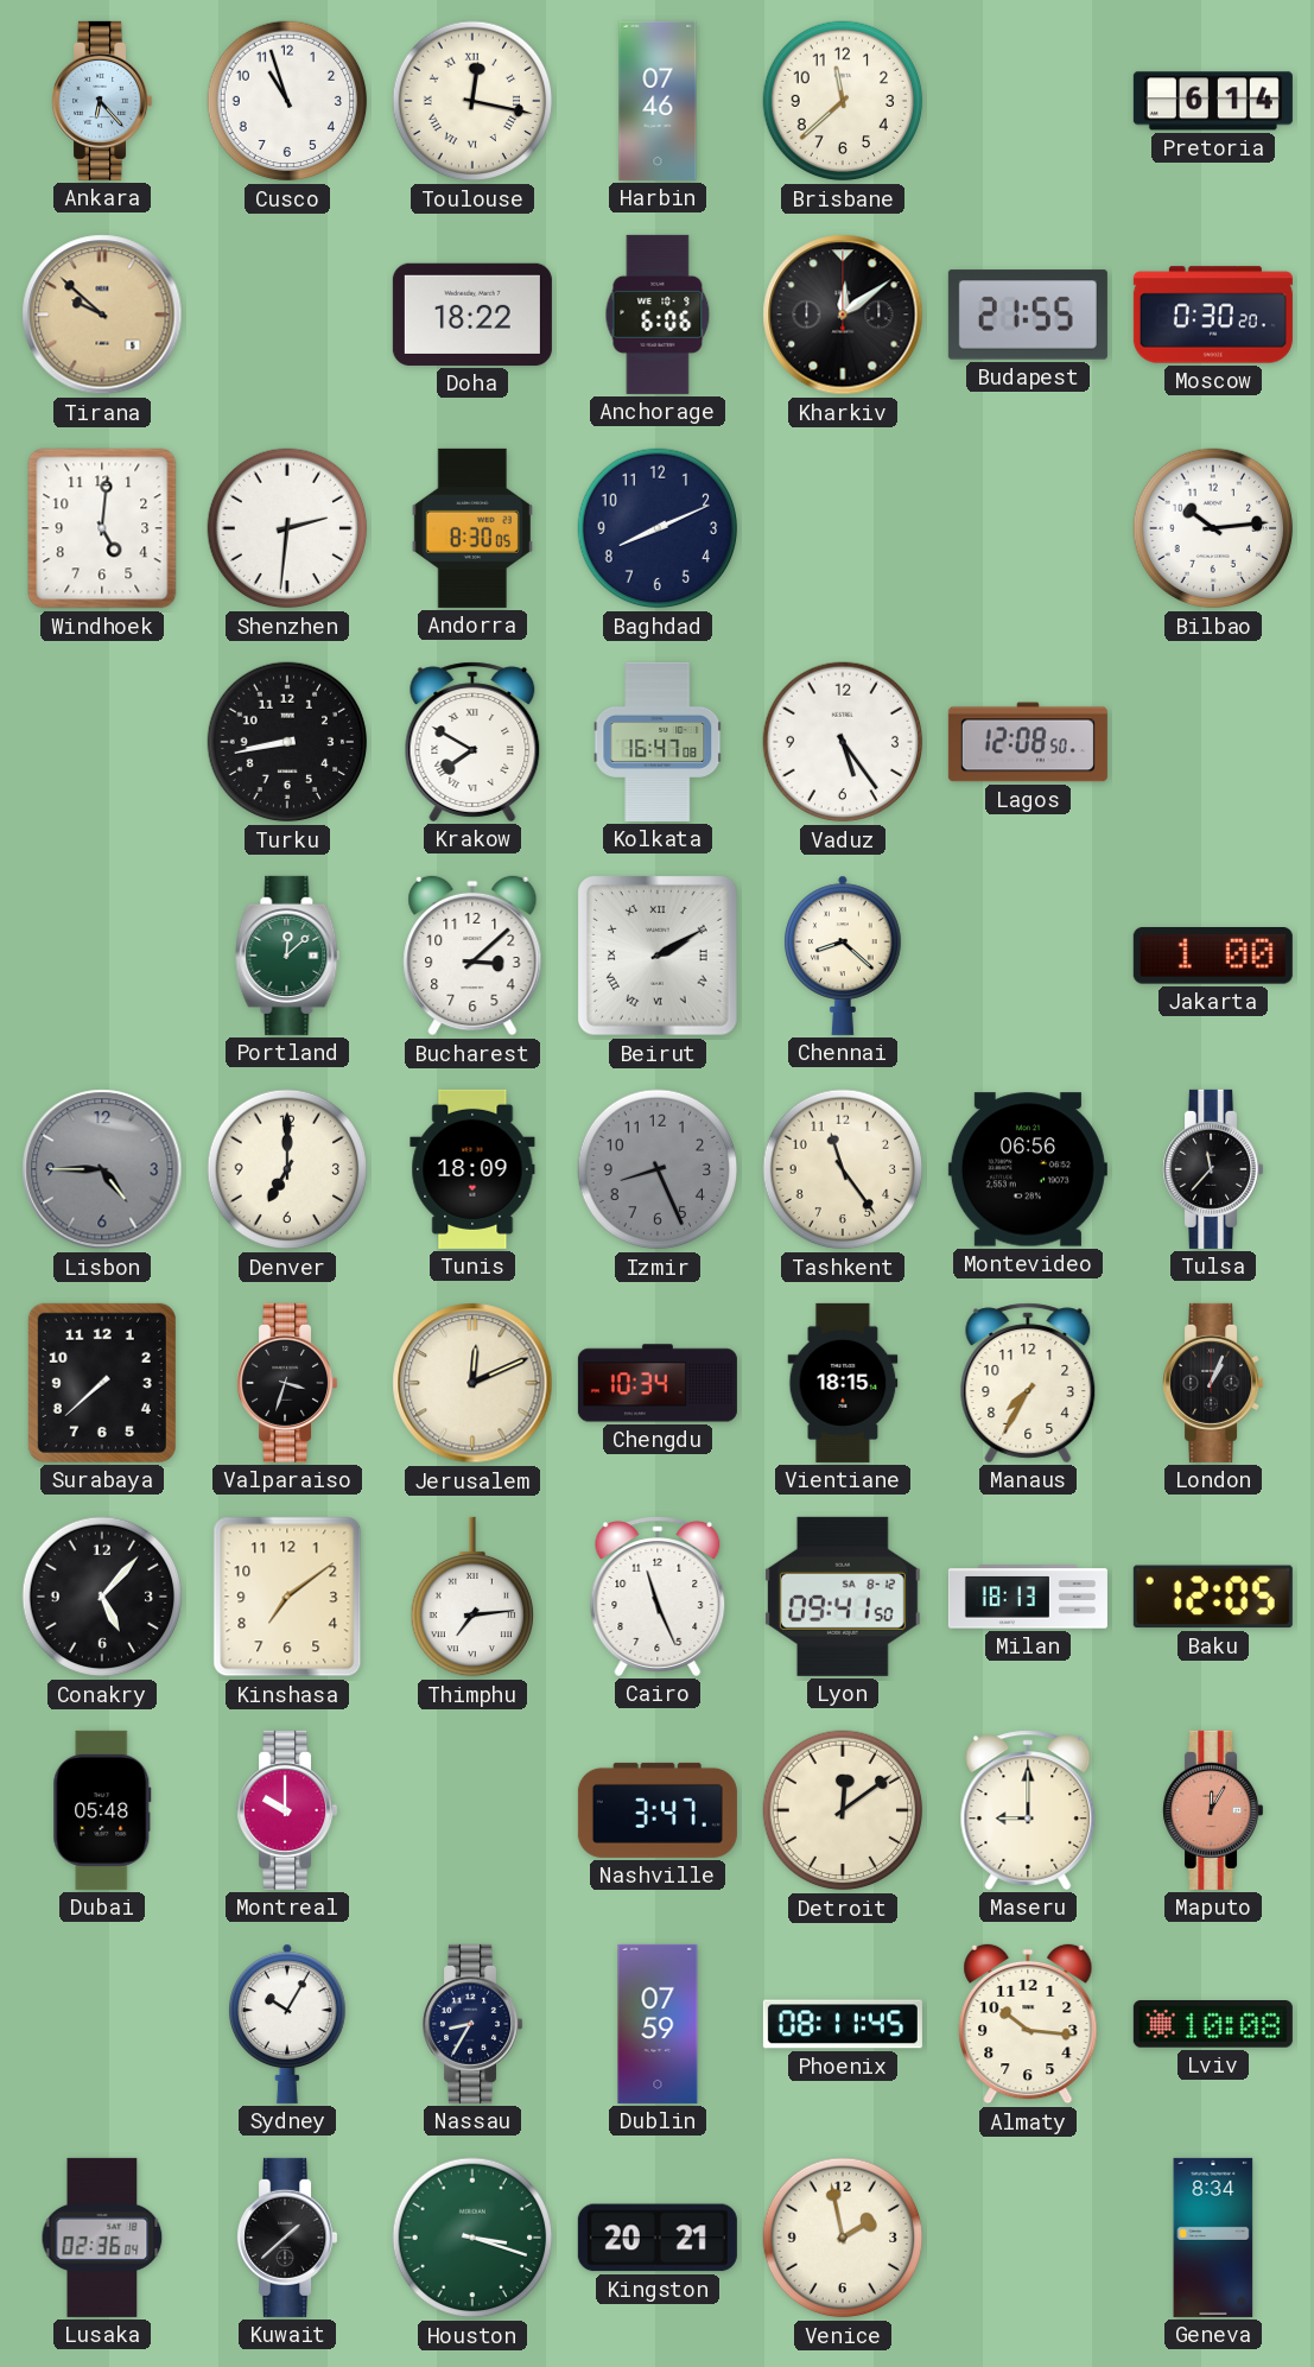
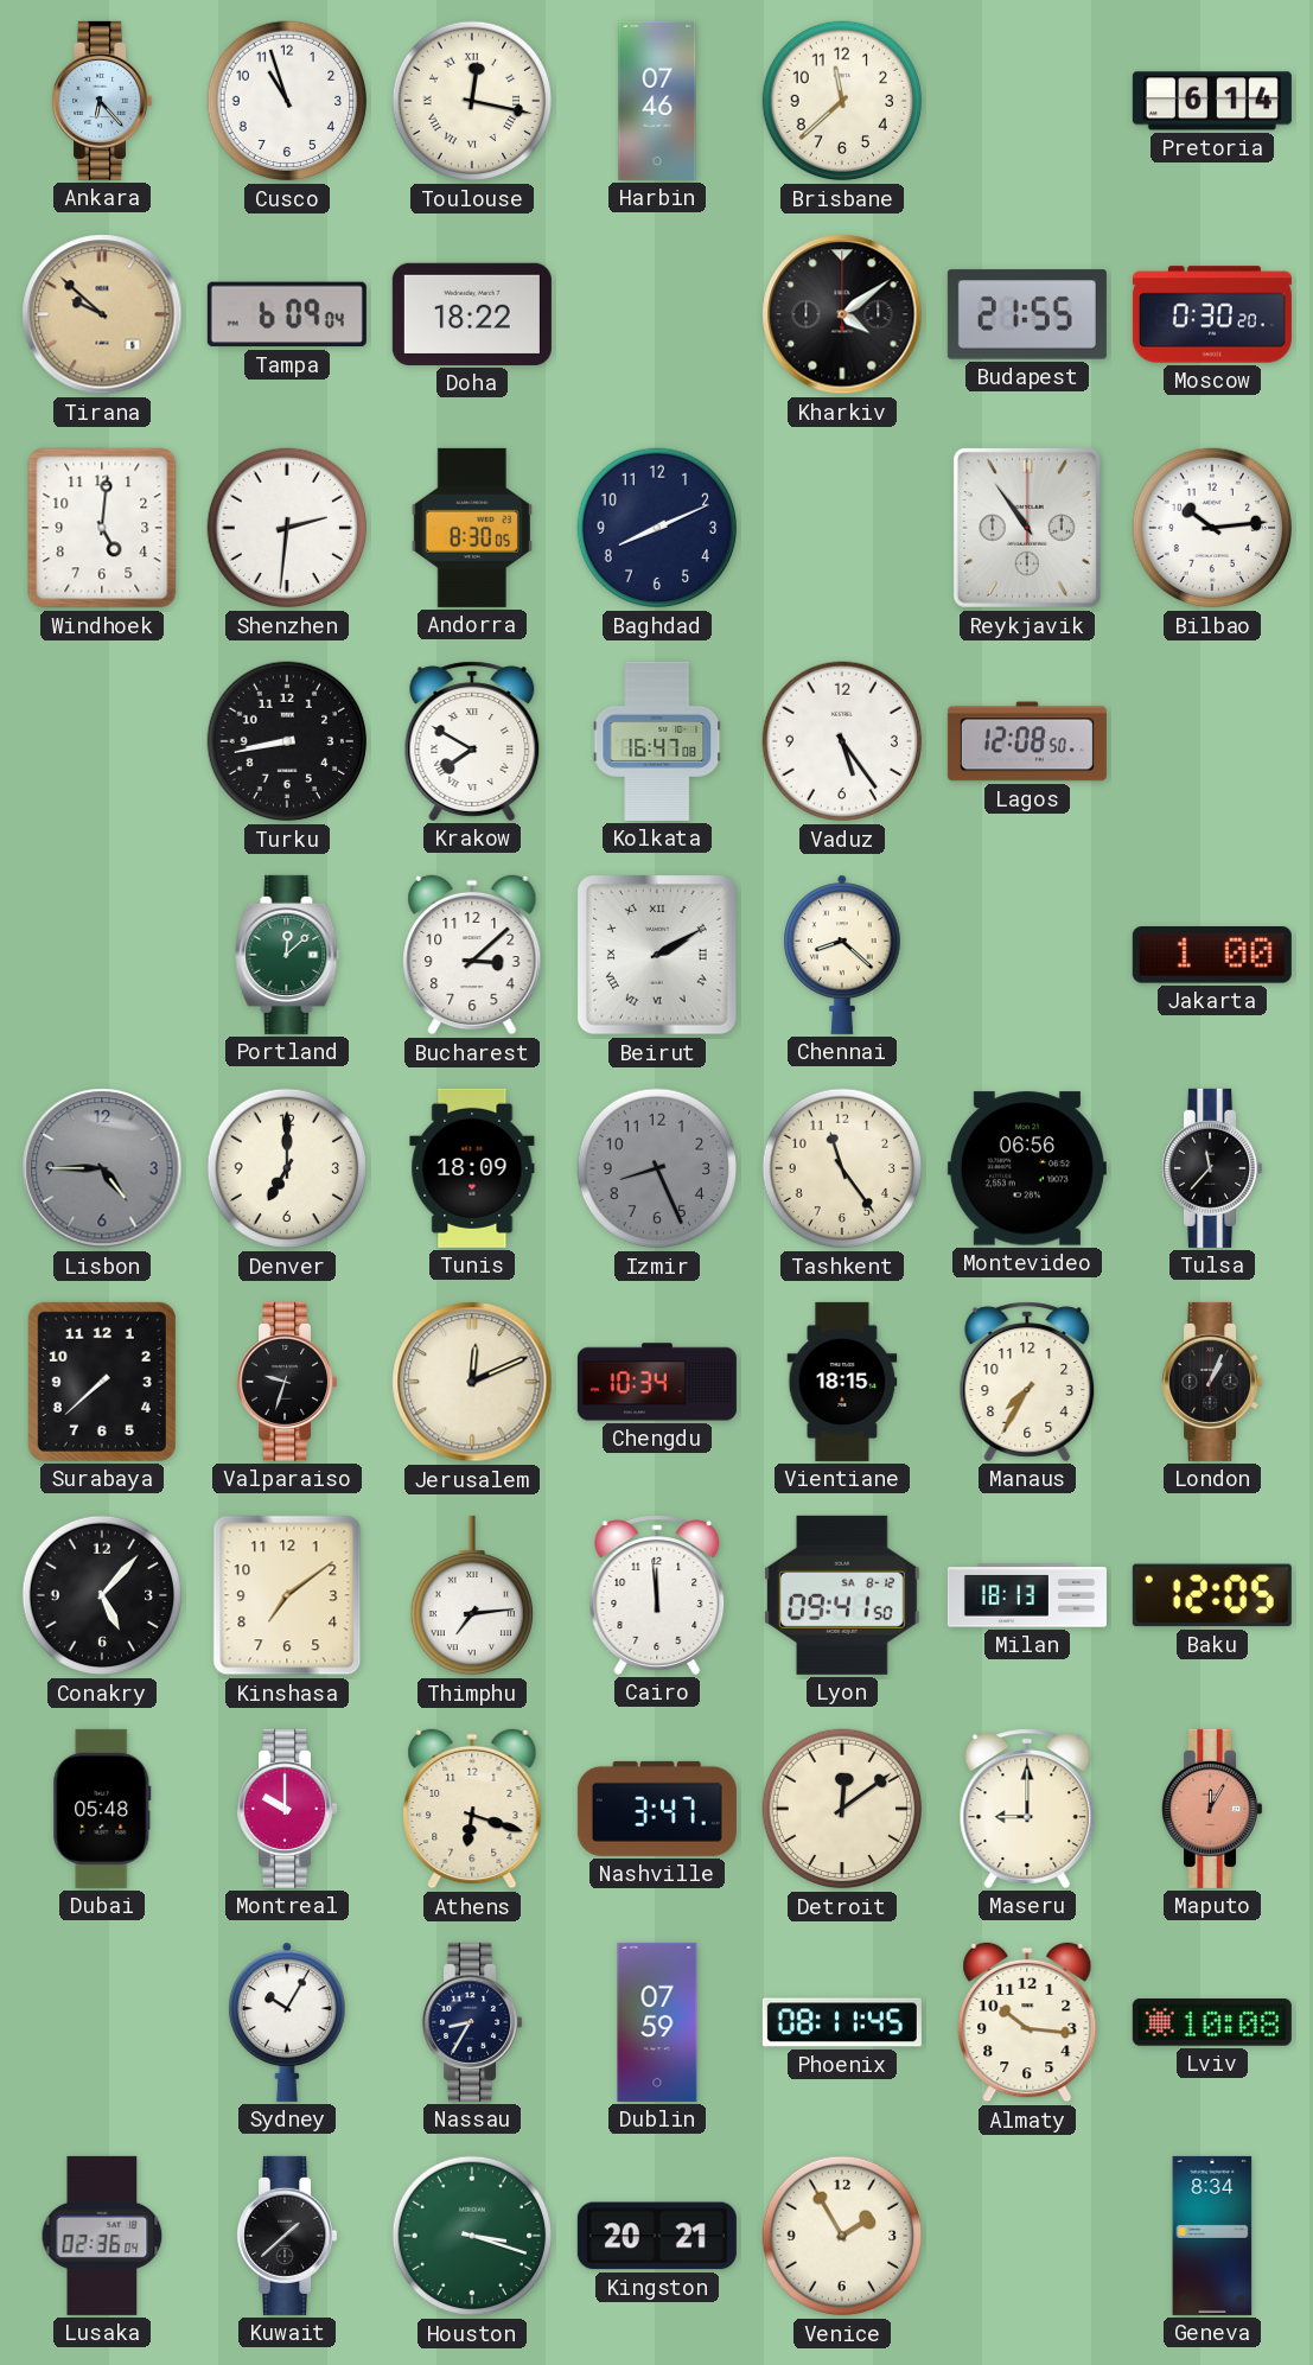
Tampa: none -> 6:09
Anchorage: 6:06 -> none
Kharkiv: 12:09 -> 4:09
Reykjavik: none -> 10:54
Valparaiso: 3:33 -> 9:33
Cairo: 11:26 -> 11:59
Athens: none -> 6:18
Venice: 1:58 -> 1:55
